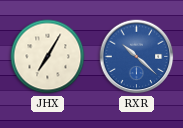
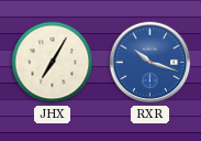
RXR: 10:22 -> 10:18
